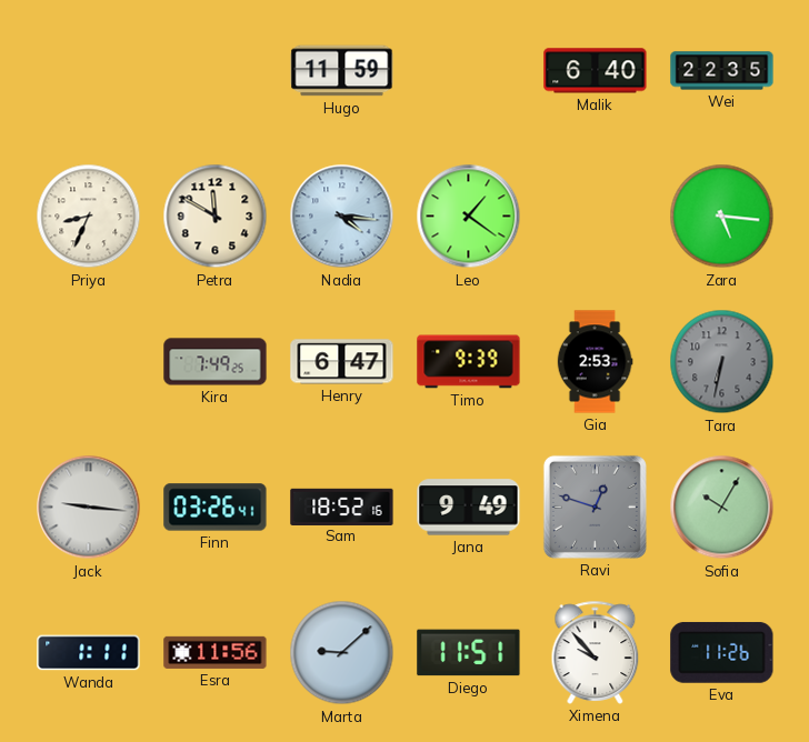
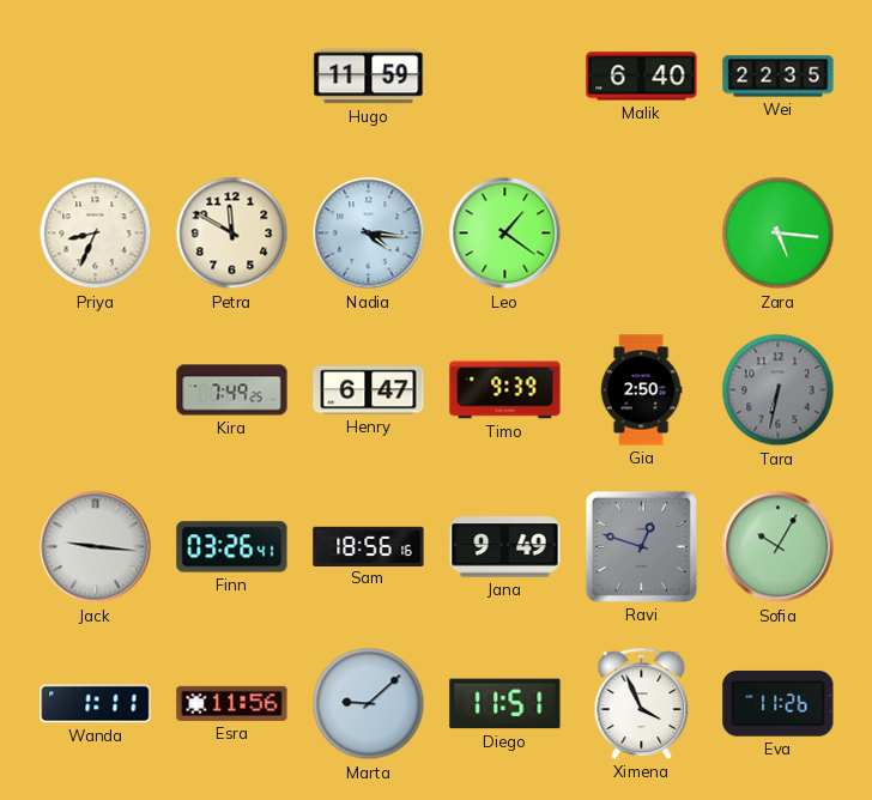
Gia: 2:53 -> 2:50
Sam: 18:52 -> 18:56
Ximena: 9:53 -> 3:56
